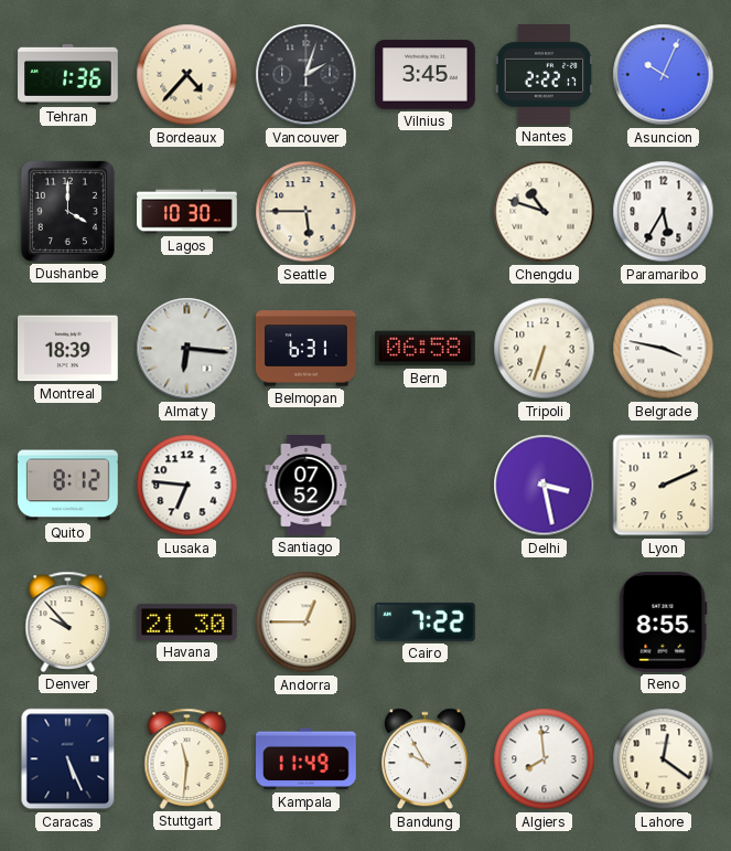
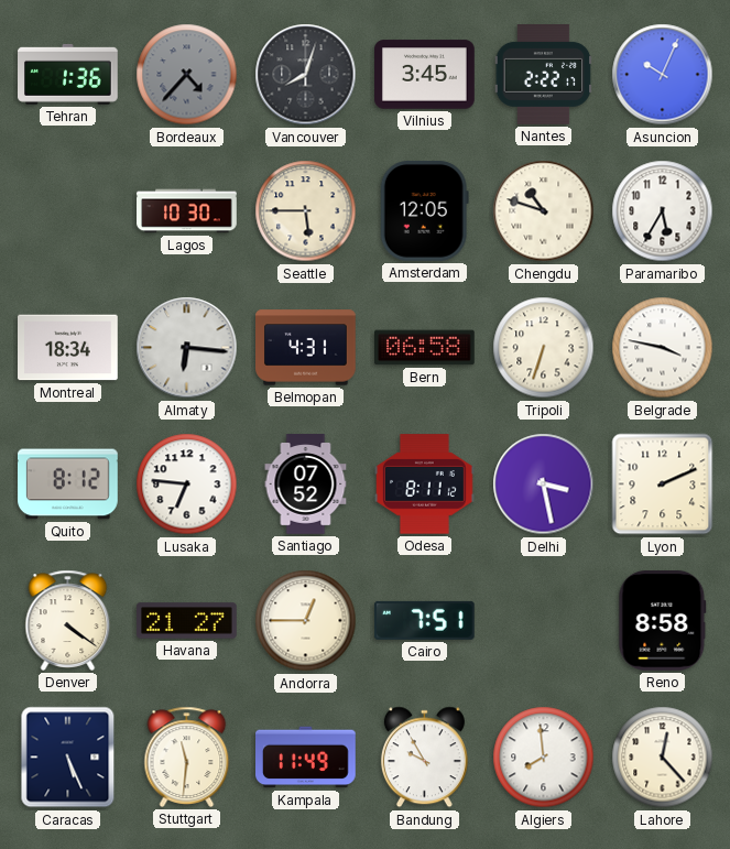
Bordeaux dial: cream -> grey
Vancouver: 2:03 -> 8:03
Dushanbe: 4:00 -> none
Amsterdam: none -> 12:05
Montreal: 18:39 -> 18:34
Belmopan: 6:31 -> 4:31
Odesa: none -> 8:11
Denver: 9:53 -> 4:21
Havana: 21:30 -> 21:27
Cairo: 7:22 -> 7:51
Reno: 8:55 -> 8:58
Lahore: 12:21 -> 12:23
